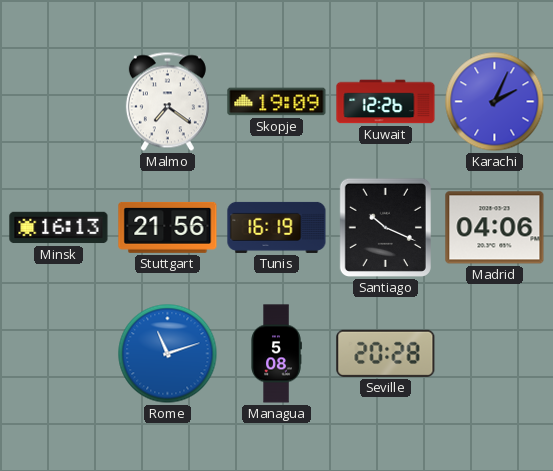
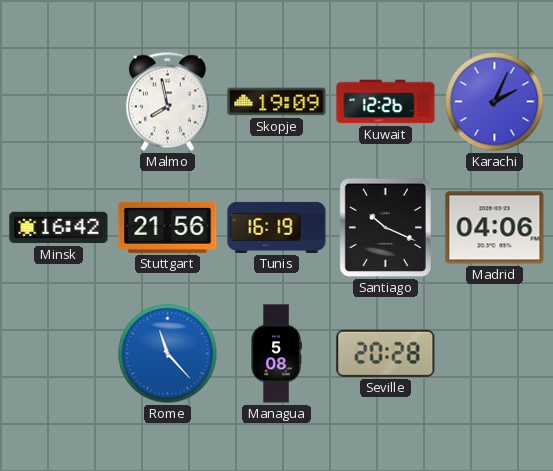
Malmo: 7:21 -> 7:58
Minsk: 16:13 -> 16:42
Rome: 11:12 -> 11:23
